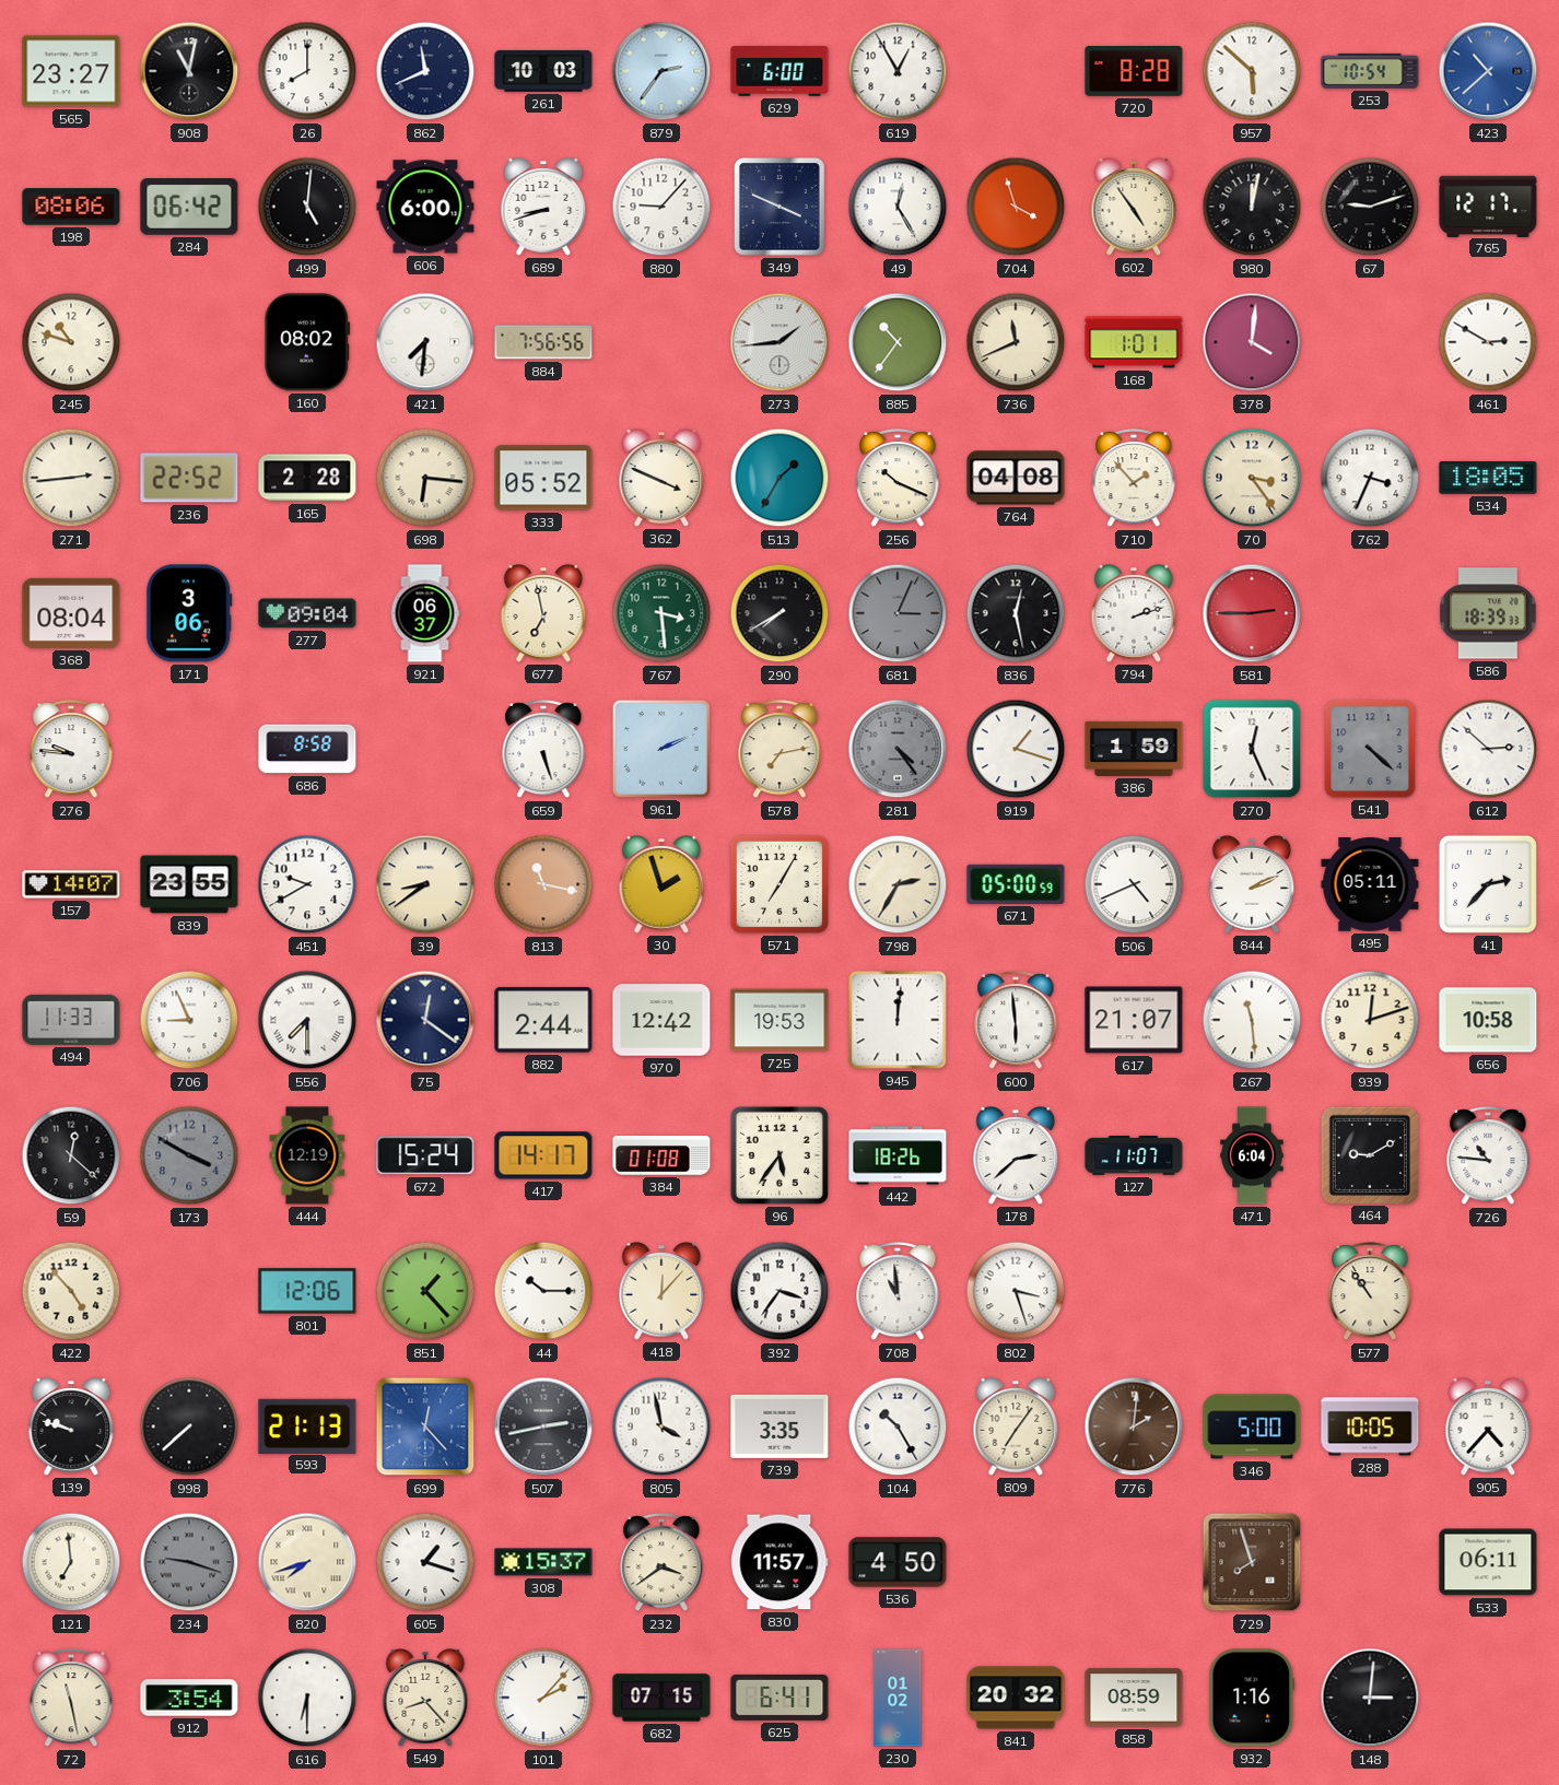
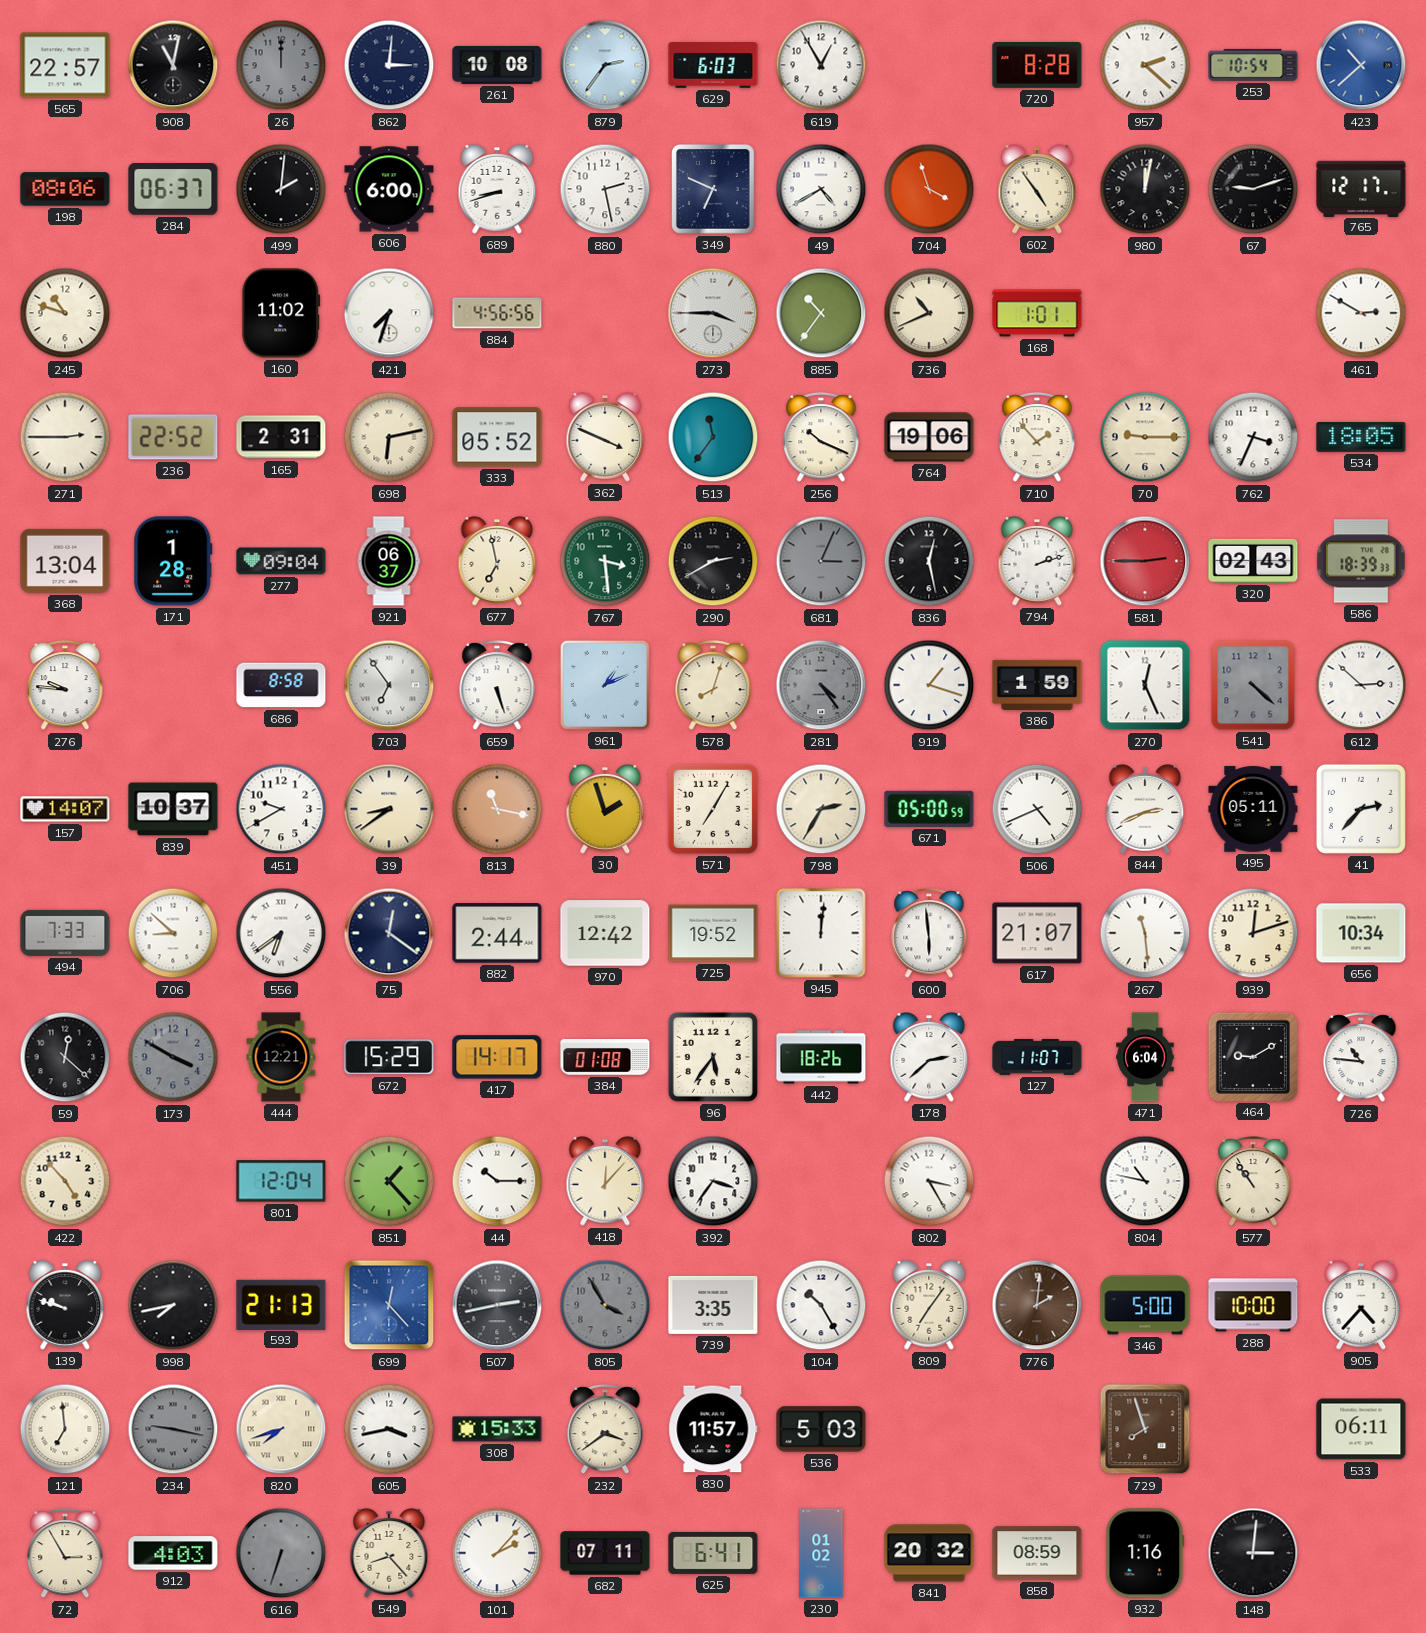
565: 23:27 -> 22:57
26: 8:00 -> 12:00
26 dial: white -> grey
862: 11:41 -> 3:01
261: 10:03 -> 10:08
629: 6:00 -> 6:03
957: 5:52 -> 2:22
284: 06:42 -> 06:37
499: 5:01 -> 2:01
880: 9:07 -> 2:28
349: 3:49 -> 6:49
49: 12:25 -> 4:40
160: 08:02 -> 11:02
421: 7:31 -> 7:33
884: 7:56 -> 4:56
273: 1:44 -> 3:45
736: 11:41 -> 10:41
378: 4:01 -> none
271: 2:44 -> 2:45
165: 2:28 -> 2:31
698: 6:16 -> 6:13
513: 1:35 -> 11:36
764: 04:08 -> 19:06
70: 3:24 -> 9:15
368: 08:04 -> 13:04
171: 3:06 -> 1:28
290: 7:40 -> 2:40
320: none -> 02:43
703: none -> 6:54
961: 2:11 -> 1:11
578: 7:13 -> 8:03
839: 23:55 -> 10:37
844: 2:11 -> 2:41
494: 11:33 -> 7:33
706: 8:56 -> 8:52
556: 7:30 -> 6:39
725: 19:53 -> 19:52
656: 10:58 -> 10:34
444: 12:19 -> 12:21
672: 15:24 -> 15:29
801: 12:06 -> 12:04
708: 10:59 -> none
802: 3:27 -> 3:25
804: none -> 10:47
998: 7:38 -> 7:43
805: 3:58 -> 3:55
805 dial: white -> grey
288: 10:05 -> 10:00
234: 9:18 -> 9:17
605: 1:18 -> 3:43
308: 15:37 -> 15:33
536: 4:50 -> 5:03
72: 11:28 -> 2:55
912: 3:54 -> 4:03
616: 6:30 -> 6:33
616 dial: white -> grey
682: 07:15 -> 07:11
